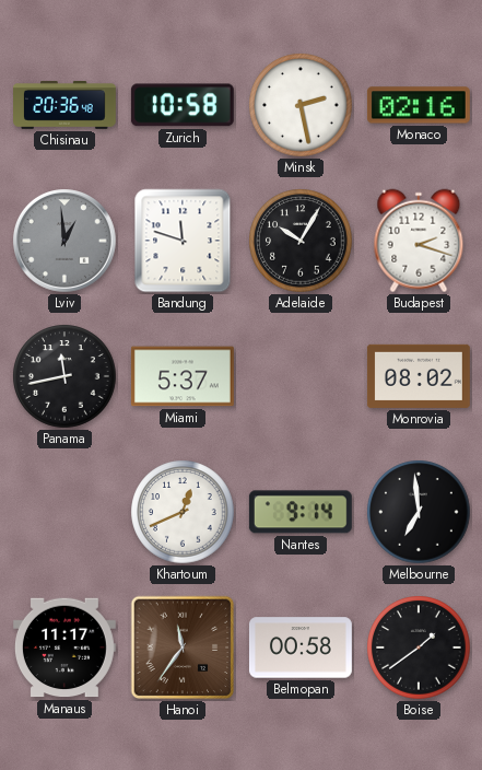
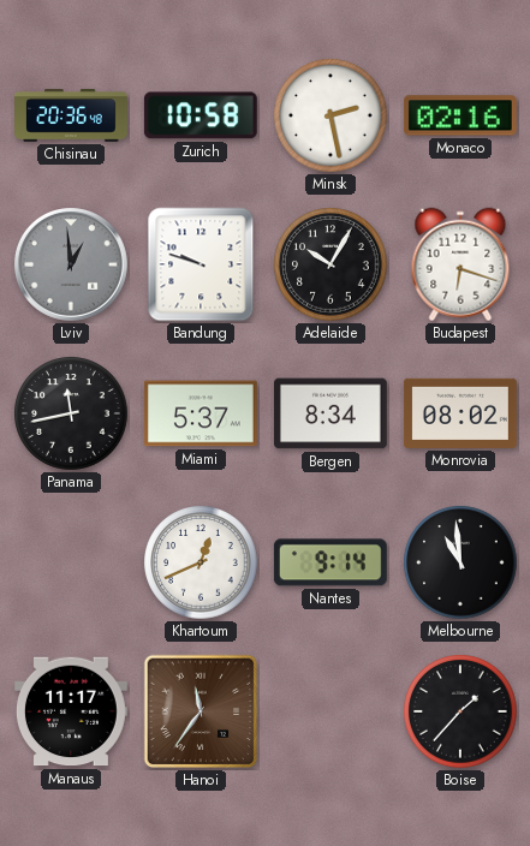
Bandung: 11:48 -> 9:48
Budapest: 2:18 -> 6:18
Bergen: none -> 8:34
Melbourne: 6:59 -> 10:59
Belmopan: 00:58 -> none
Boise: 1:39 -> 1:37
